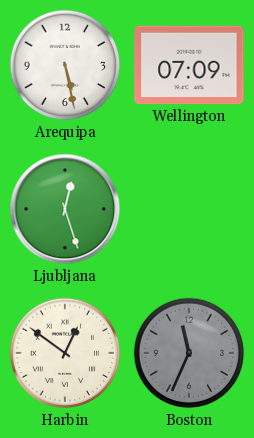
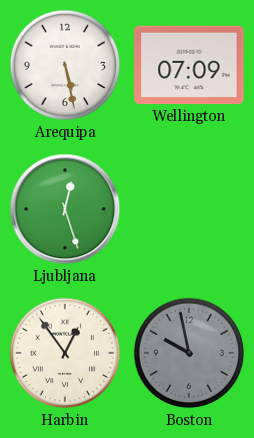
Harbin: 12:51 -> 12:54
Boston: 11:34 -> 9:58
